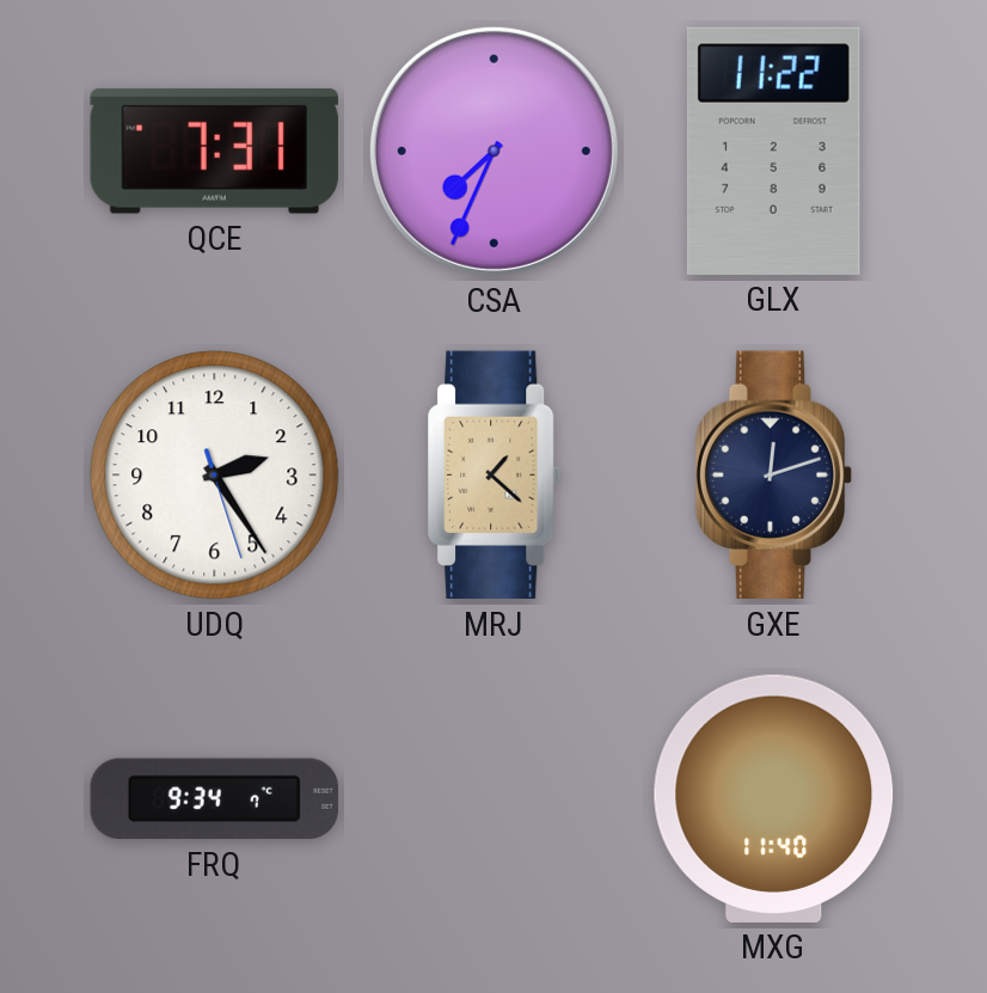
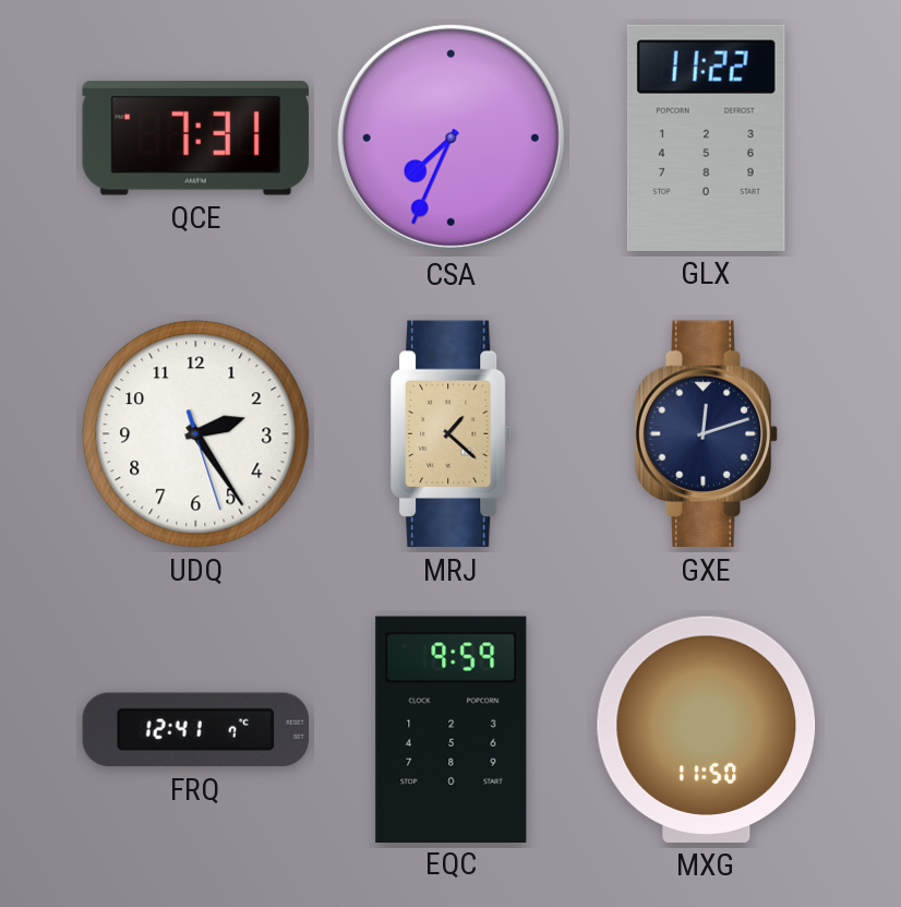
FRQ: 9:34 -> 12:41
EQC: none -> 9:59
MXG: 11:40 -> 11:50
